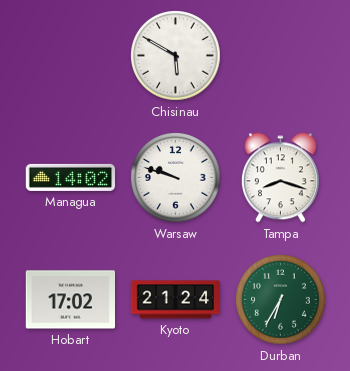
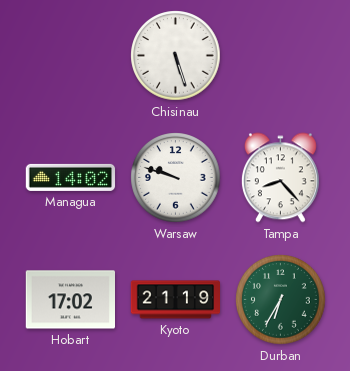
Chisinau: 5:50 -> 5:27
Tampa: 8:18 -> 8:23
Kyoto: 21:24 -> 21:19
